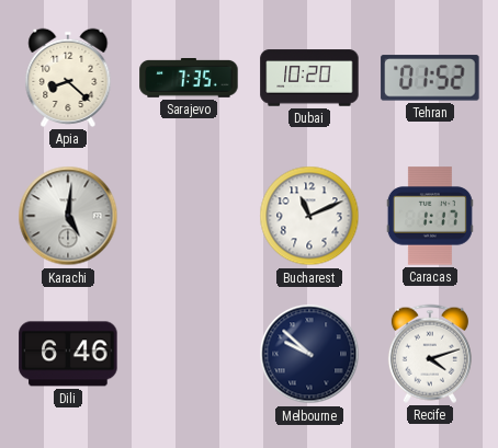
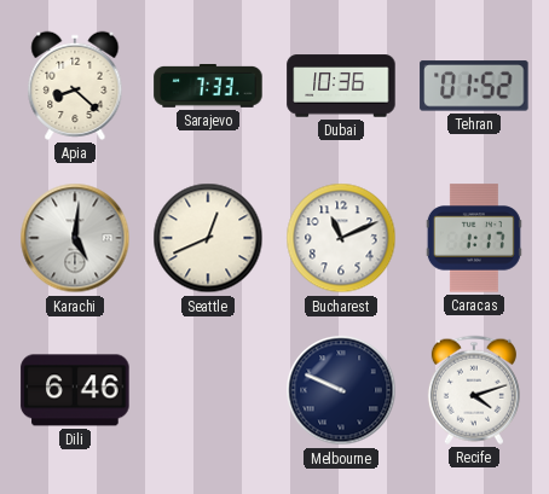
Sarajevo: 7:35 -> 7:33
Dubai: 10:20 -> 10:36
Seattle: none -> 12:41
Melbourne: 9:52 -> 9:49
